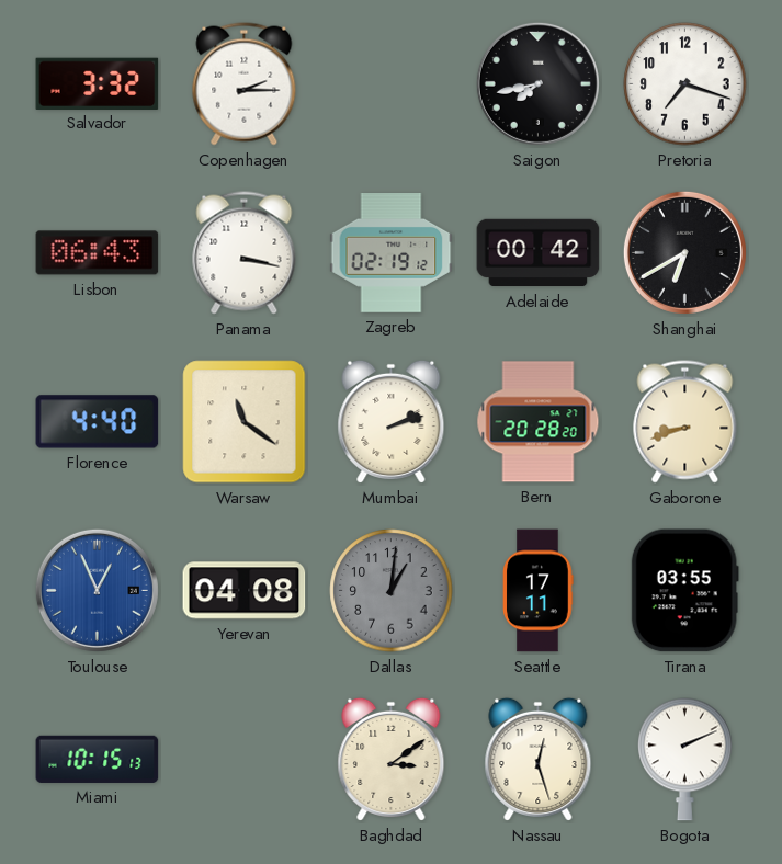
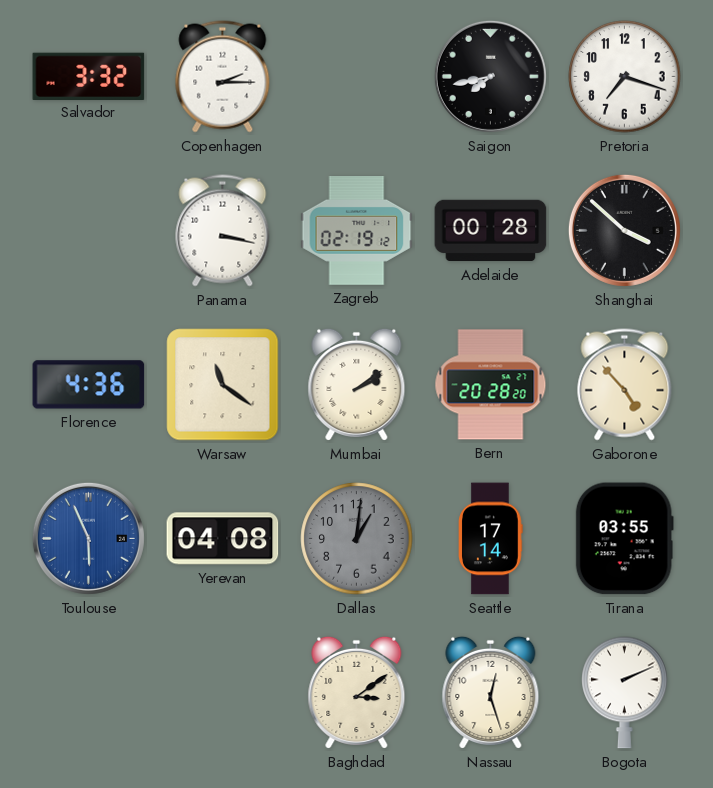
Lisbon: 06:43 -> none
Adelaide: 00:42 -> 00:28
Shanghai: 6:40 -> 3:52
Florence: 4:40 -> 4:36
Mumbai: 2:12 -> 2:09
Gaborone: 8:42 -> 4:53
Toulouse: 12:56 -> 5:56
Seattle: 17:11 -> 17:14
Miami: 10:15 -> none
